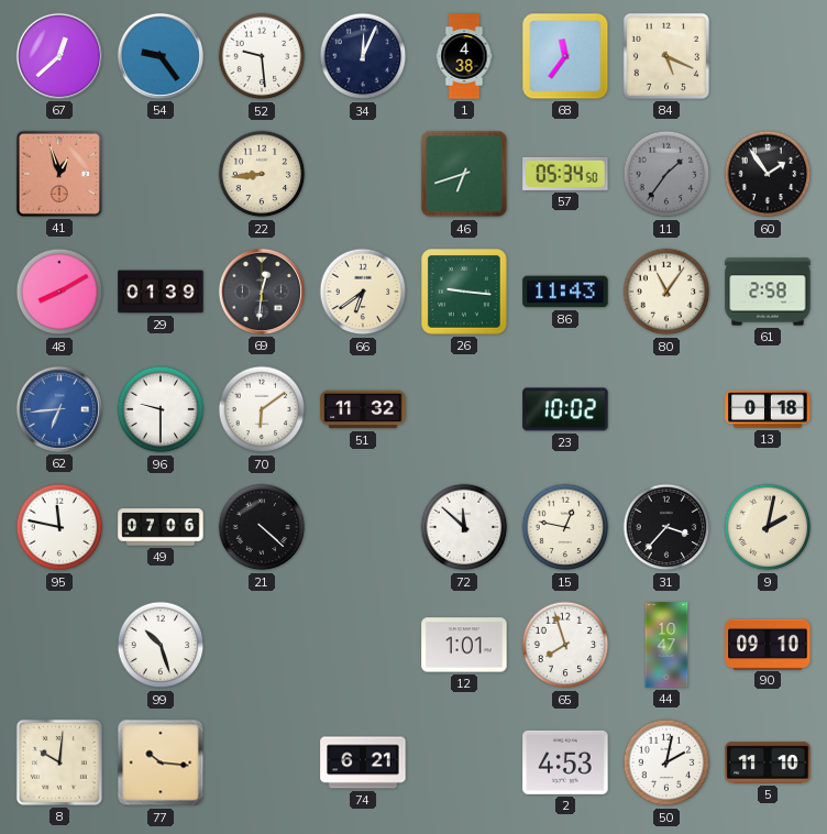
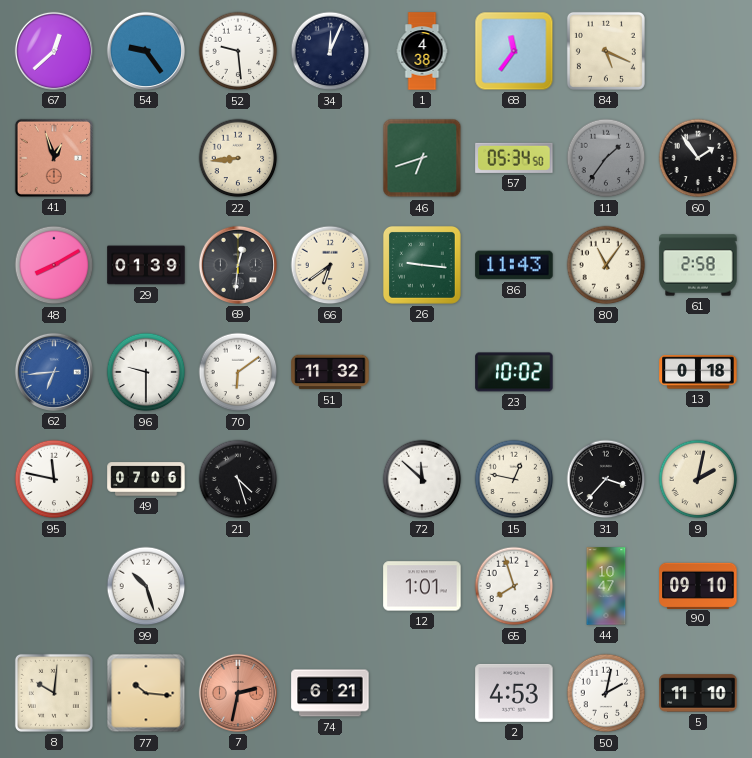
21: 4:22 -> 4:27
7: none -> 2:32
